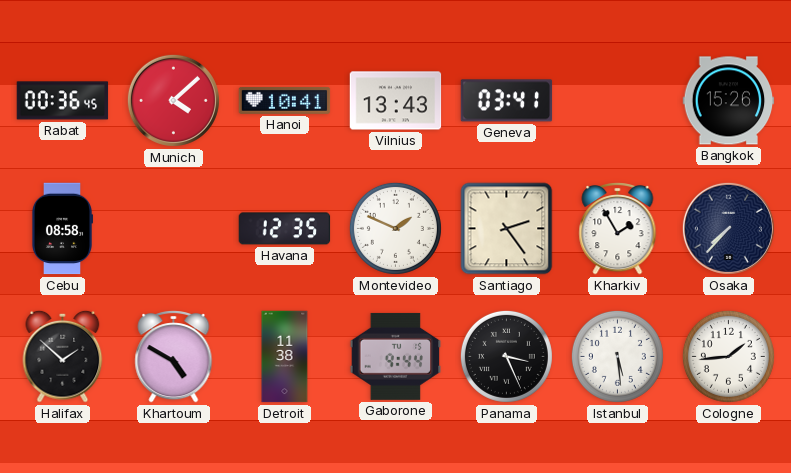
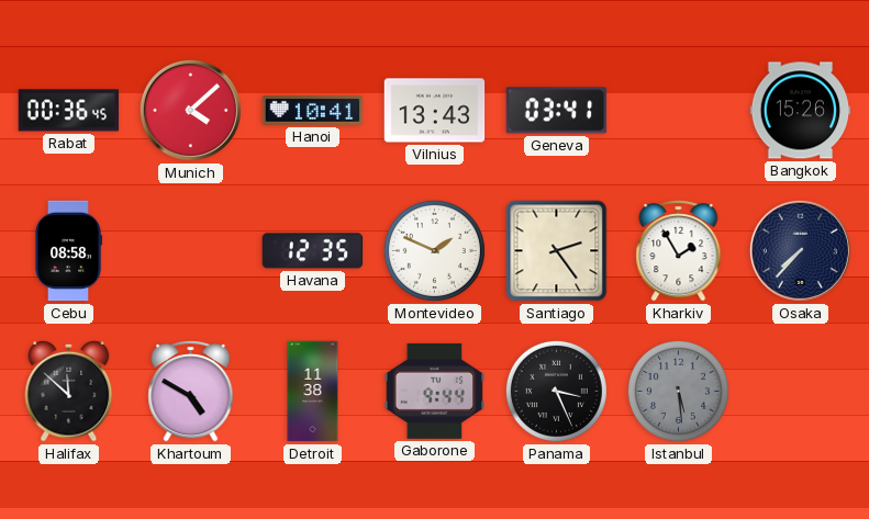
Halifax: 1:52 -> 11:52
Istanbul dial: white -> grey
Cologne: 1:44 -> none
